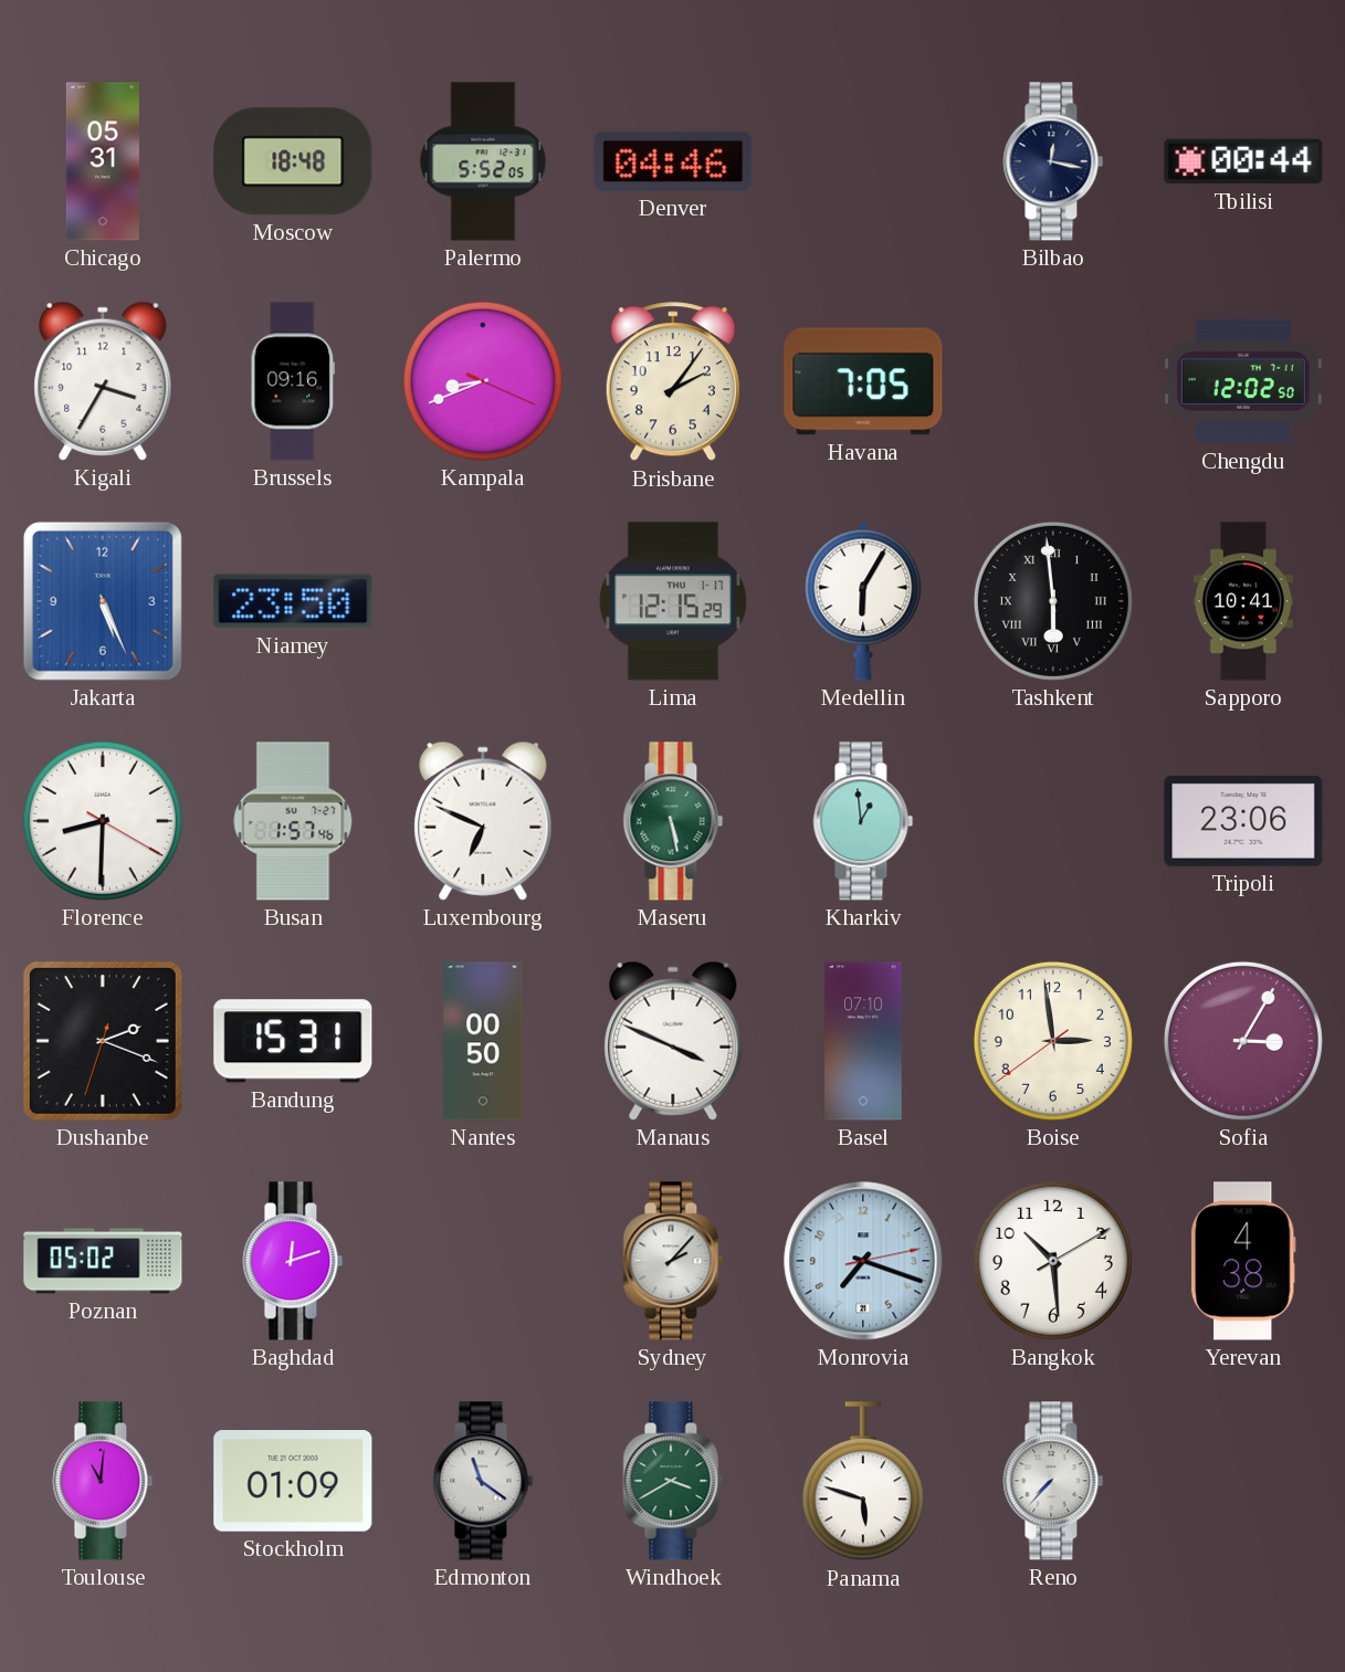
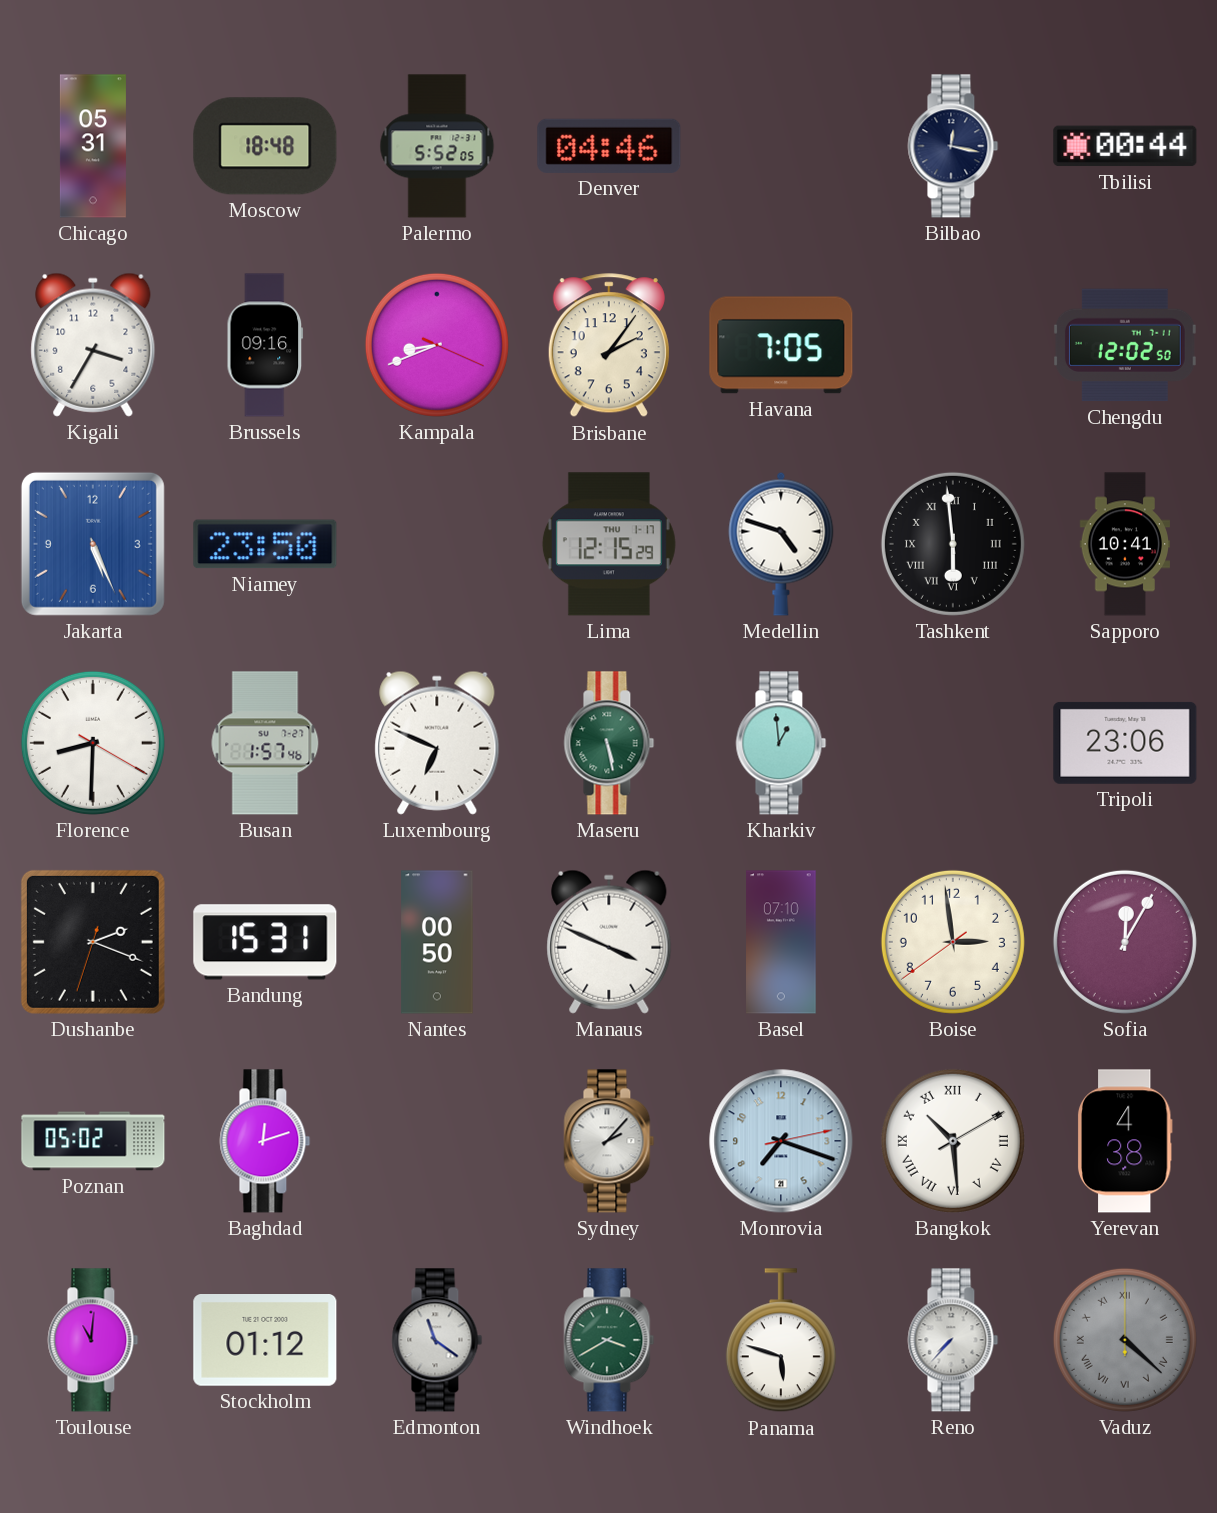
Medellin: 6:05 -> 4:48
Sofia: 3:05 -> 12:05
Bangkok numerals: Arabic -> Roman
Stockholm: 01:09 -> 01:12
Vaduz: none -> 4:22
